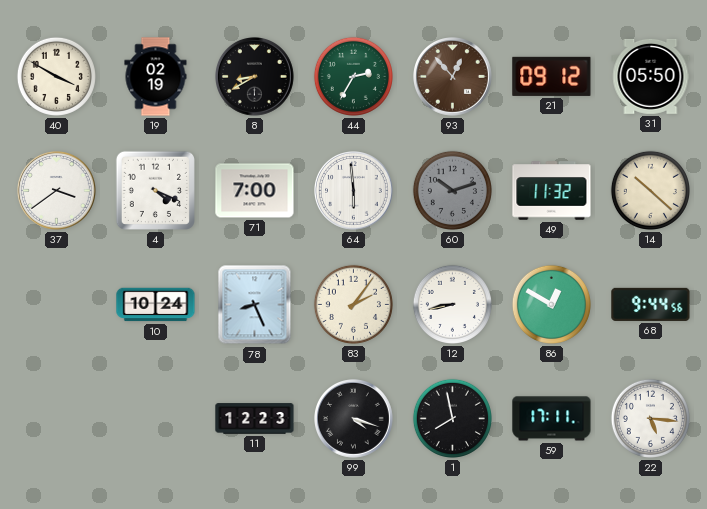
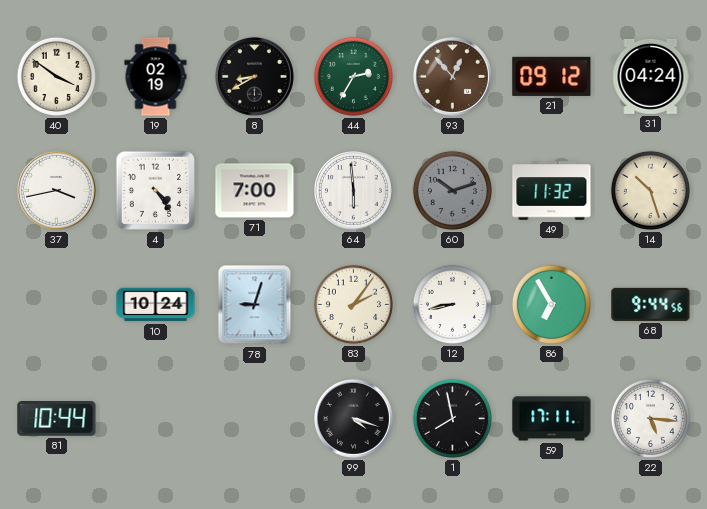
40: 3:50 -> 3:51
31: 05:50 -> 04:24
37: 3:39 -> 3:43
4: 4:19 -> 4:24
14: 10:22 -> 10:27
78: 8:26 -> 9:03
86: 12:50 -> 6:55
81: none -> 10:44
11: 12:23 -> none
